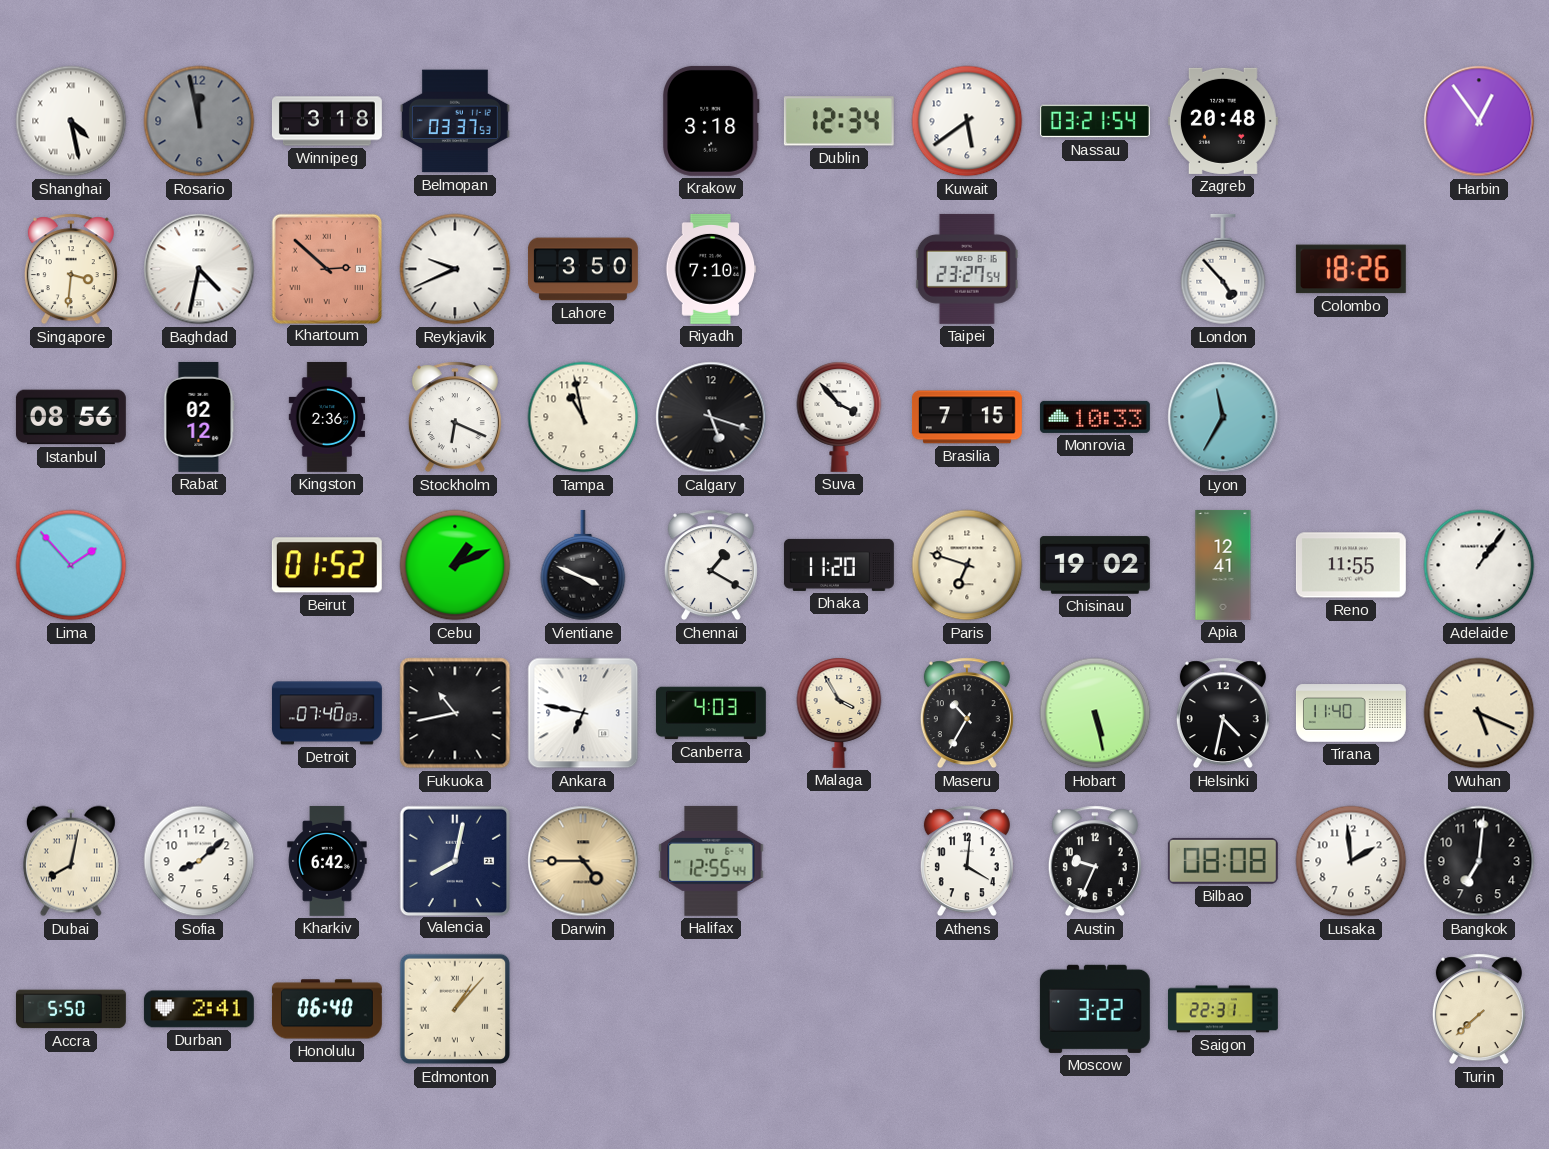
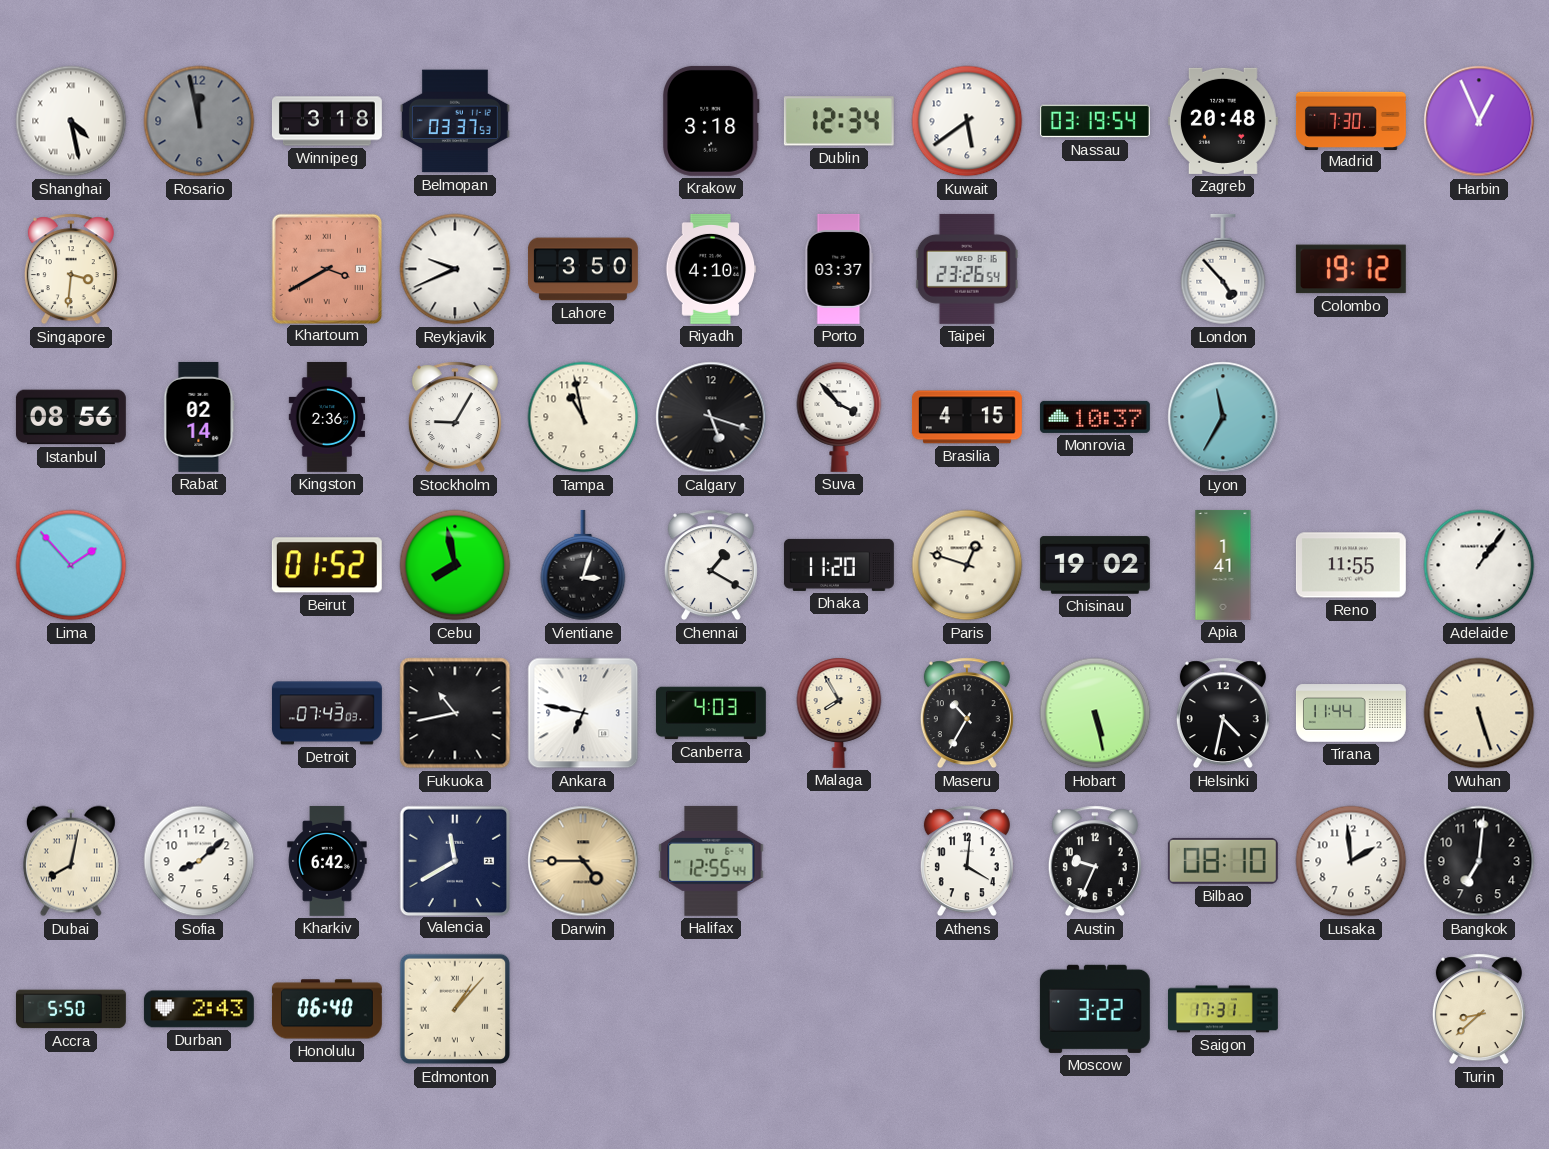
Nassau: 03:21 -> 03:19
Madrid: none -> 7:30
Harbin: 12:54 -> 12:56
Baghdad: 4:32 -> none
Khartoum: 2:52 -> 3:40
Riyadh: 7:10 -> 4:10
Porto: none -> 03:37
Taipei: 23:27 -> 23:26
Colombo: 18:26 -> 19:12
Rabat: 02:12 -> 02:14
Stockholm: 6:19 -> 9:05
Brasilia: 7:15 -> 4:15
Monrovia: 10:33 -> 10:37
Cebu: 1:11 -> 7:58
Vientiane: 3:49 -> 3:03
Paris: 6:48 -> 12:48
Apia: 12:41 -> 1:41
Detroit: 07:40 -> 07:43
Malaga: 3:55 -> 7:55
Tirana: 11:40 -> 11:44
Wuhan: 5:19 -> 5:27
Valencia: 8:02 -> 11:40
Bilbao: 08:08 -> 08:10
Durban: 2:41 -> 2:43
Saigon: 22:31 -> 17:31
Turin: 7:38 -> 8:38
